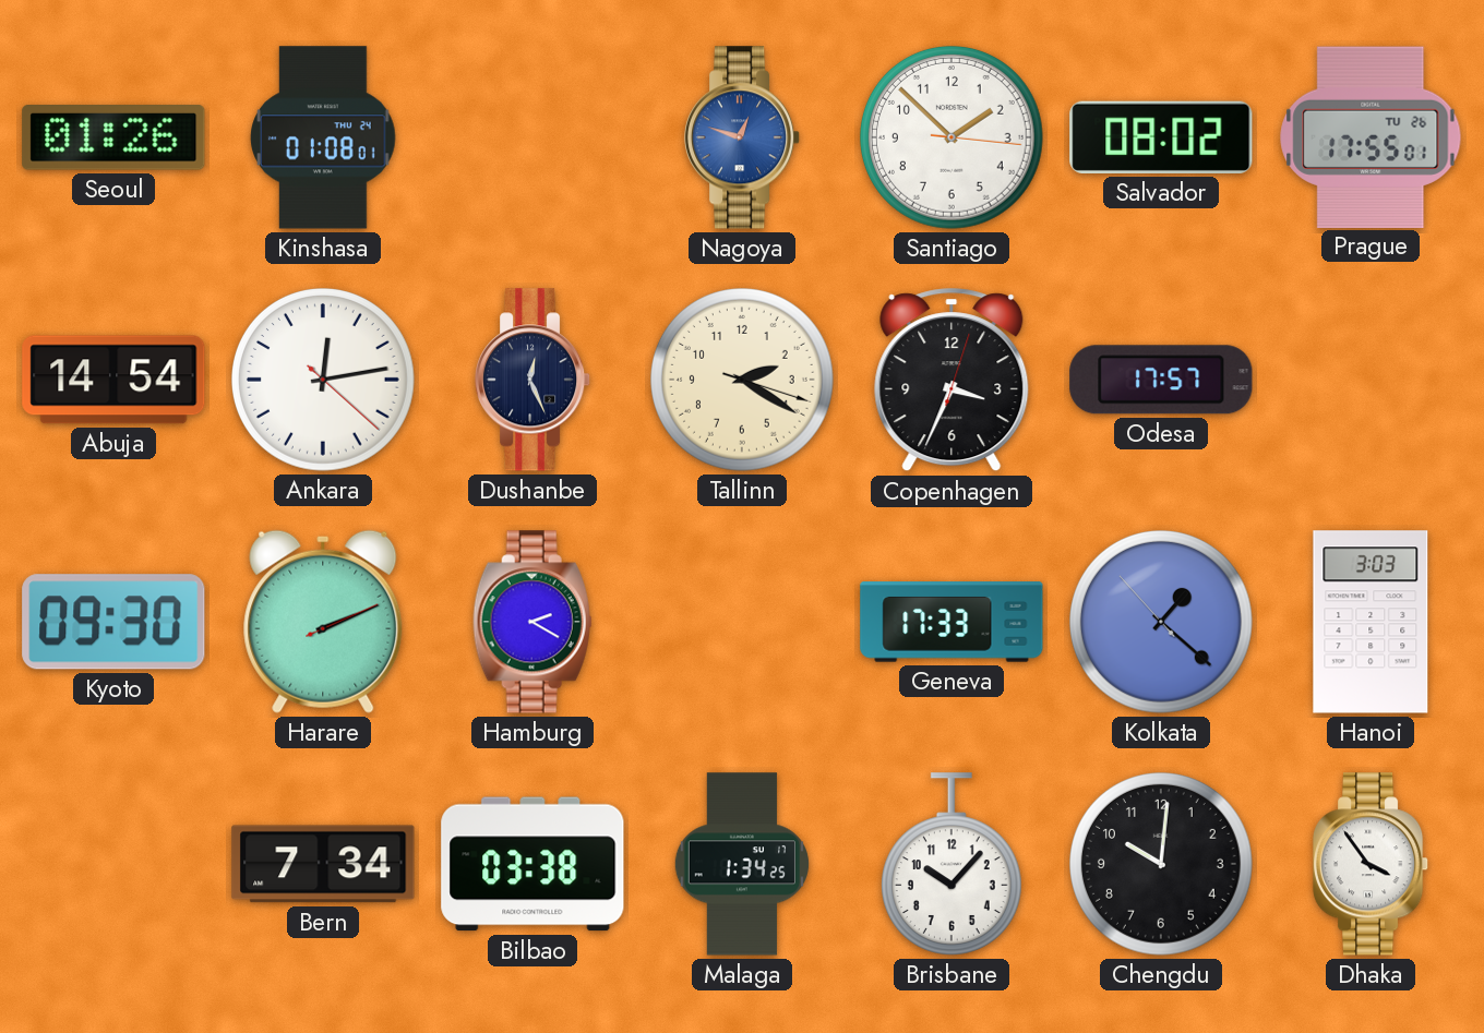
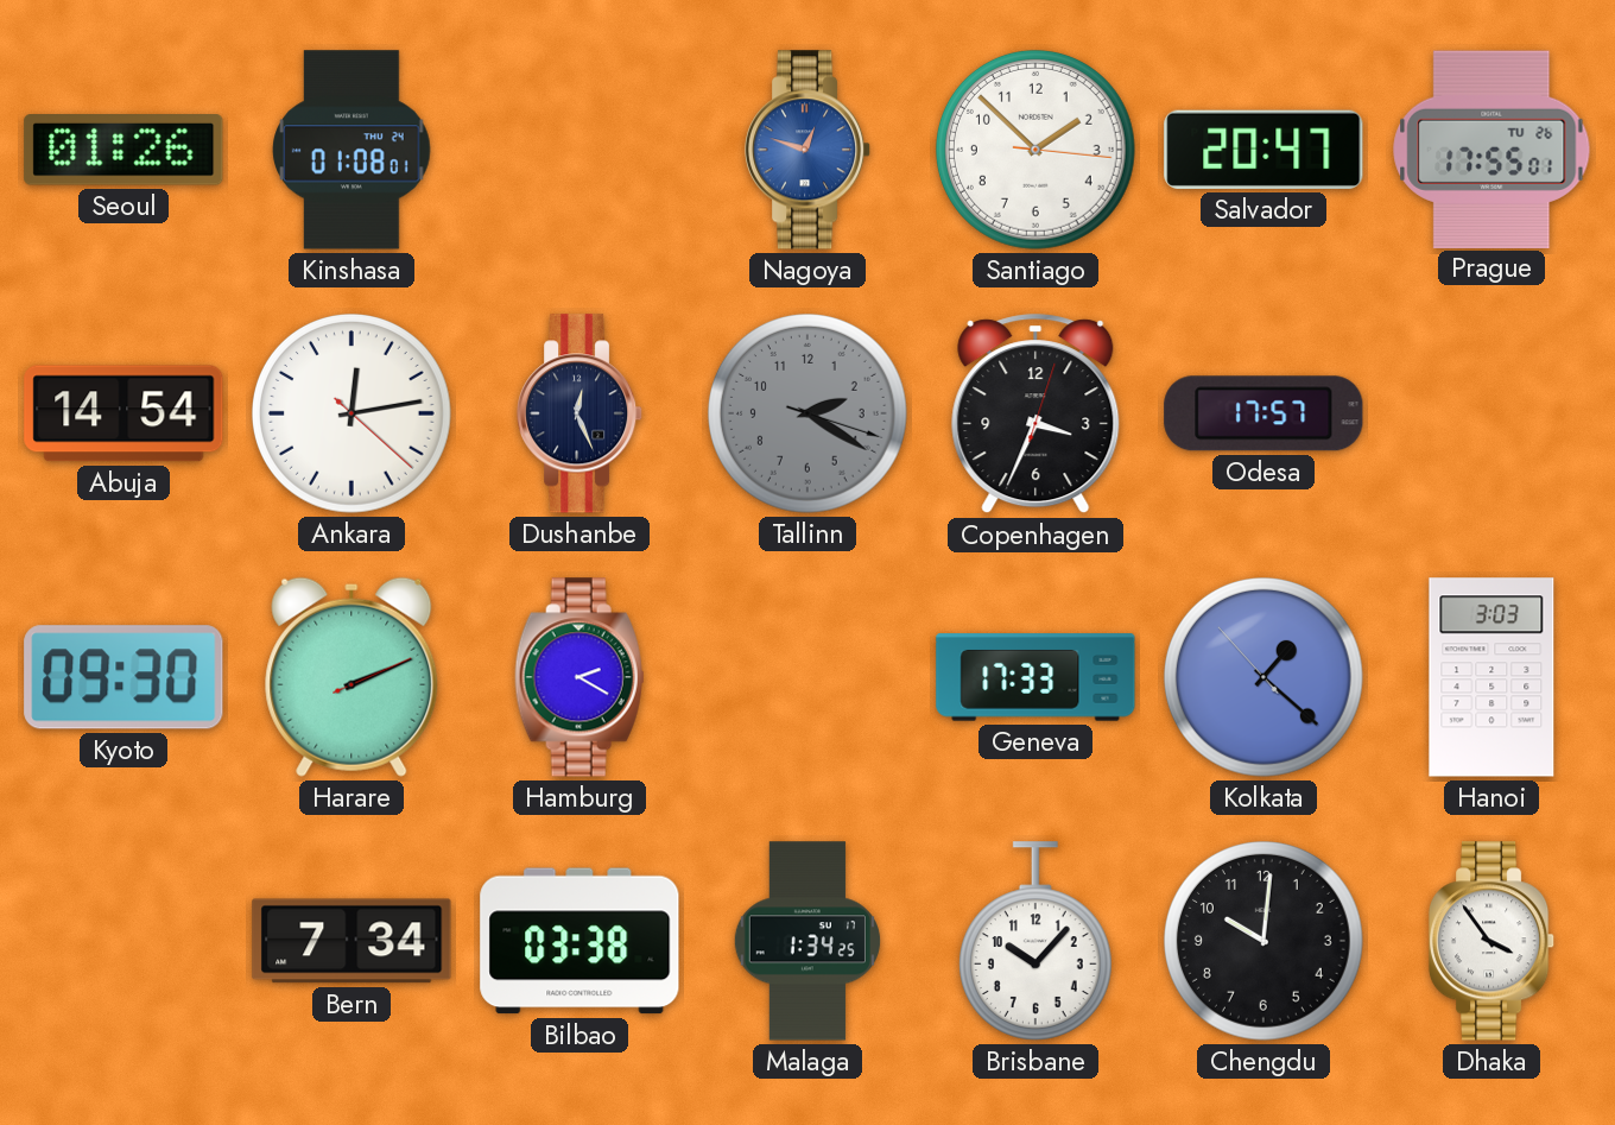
Salvador: 08:02 -> 20:47
Tallinn dial: cream -> grey
